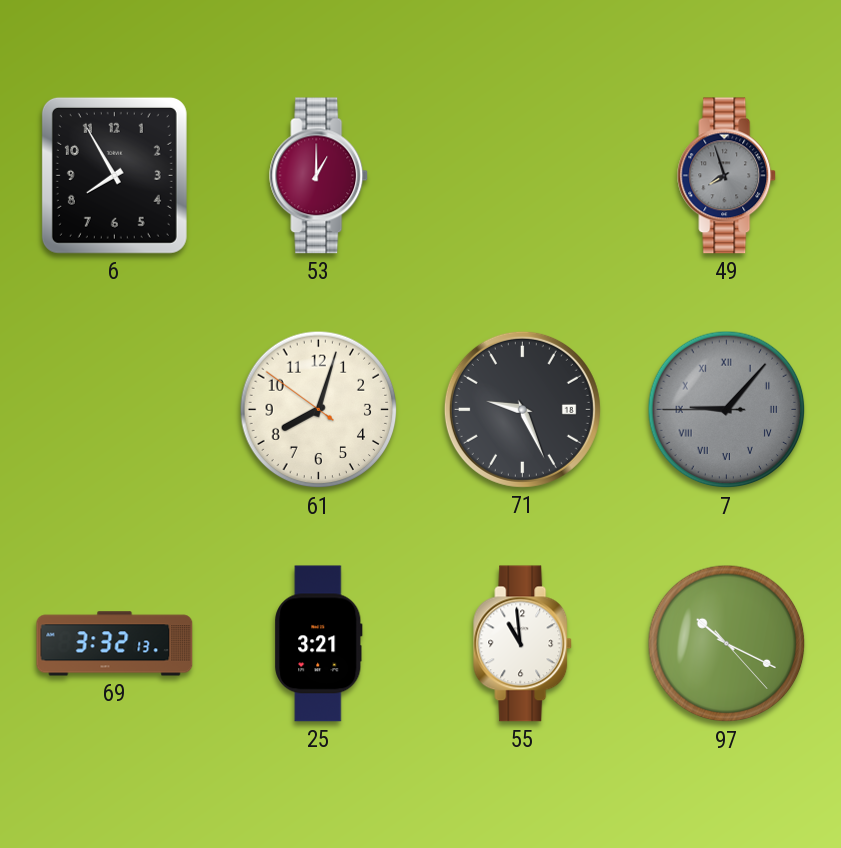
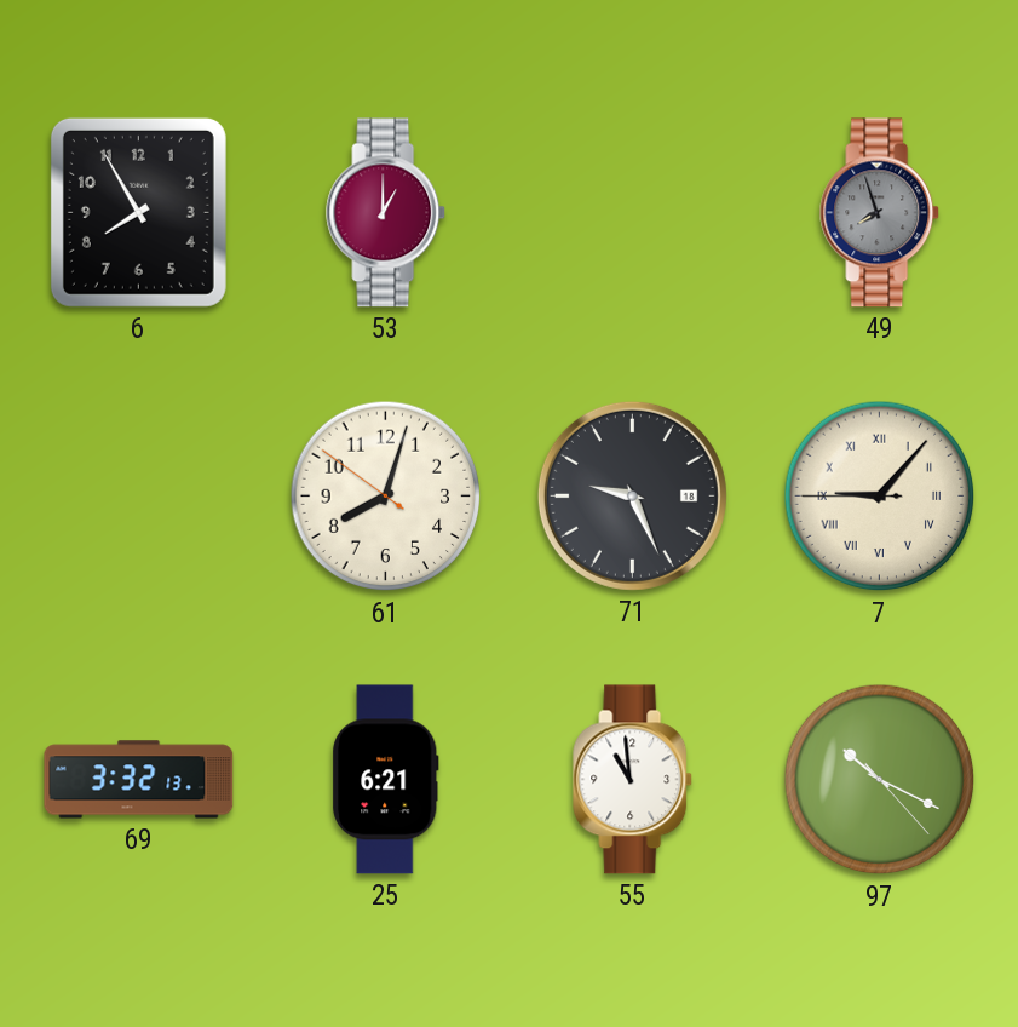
7 dial: grey -> cream
25: 3:21 -> 6:21
